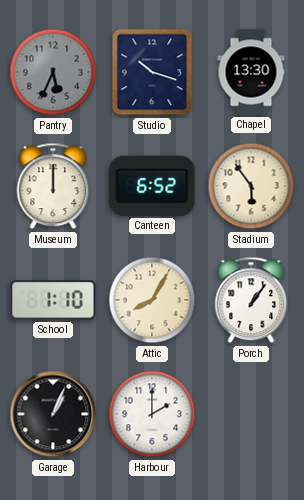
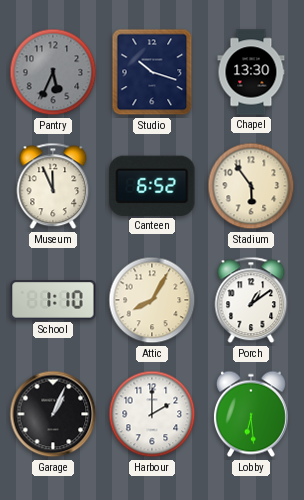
Museum: 12:00 -> 11:56
Porch: 1:06 -> 1:09
Lobby: none -> 6:29
